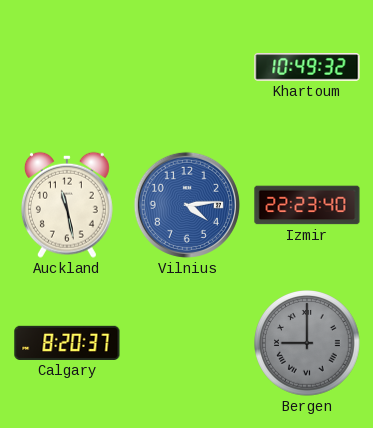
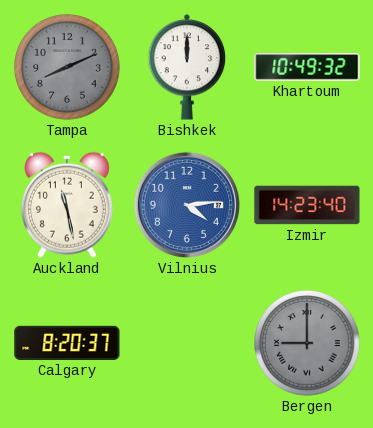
Tampa: none -> 8:11
Bishkek: none -> 12:00
Izmir: 22:23 -> 14:23
